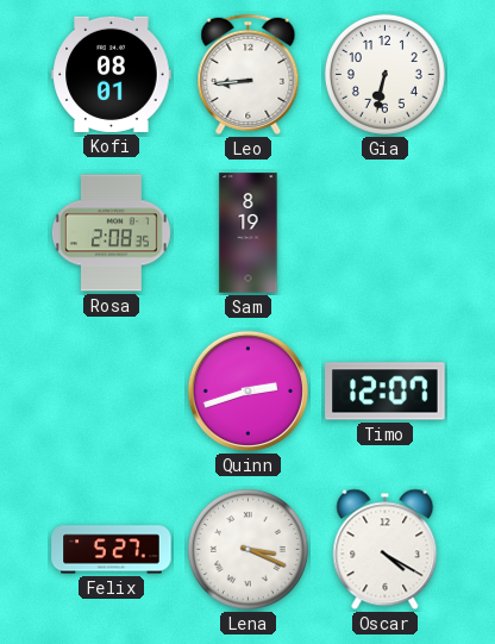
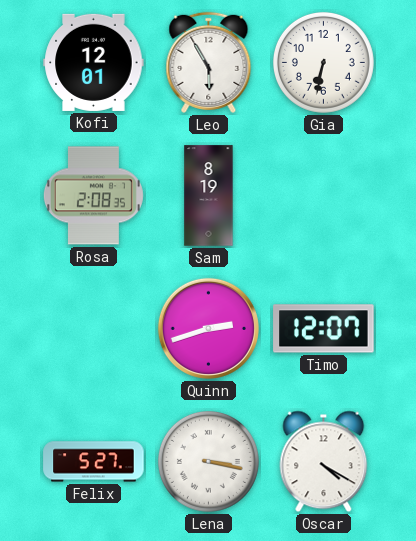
Kofi: 08:01 -> 12:01
Leo: 8:44 -> 5:55
Lena: 3:19 -> 3:17
